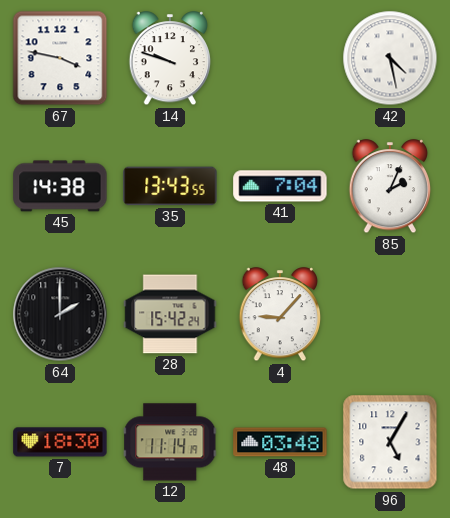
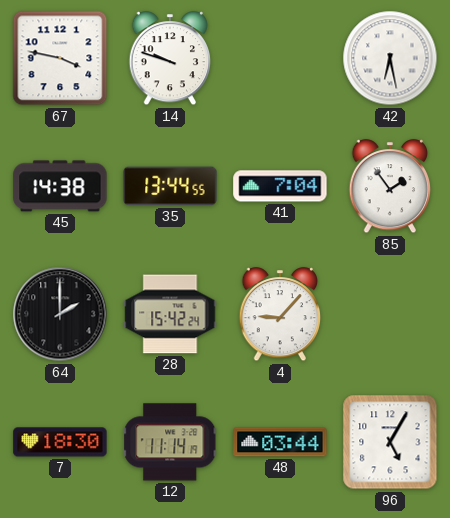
42: 4:28 -> 6:28
35: 13:43 -> 13:44
85: 2:04 -> 1:54
48: 03:48 -> 03:44
